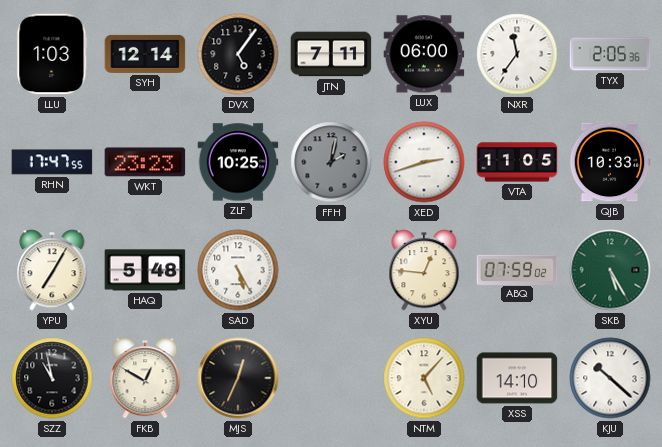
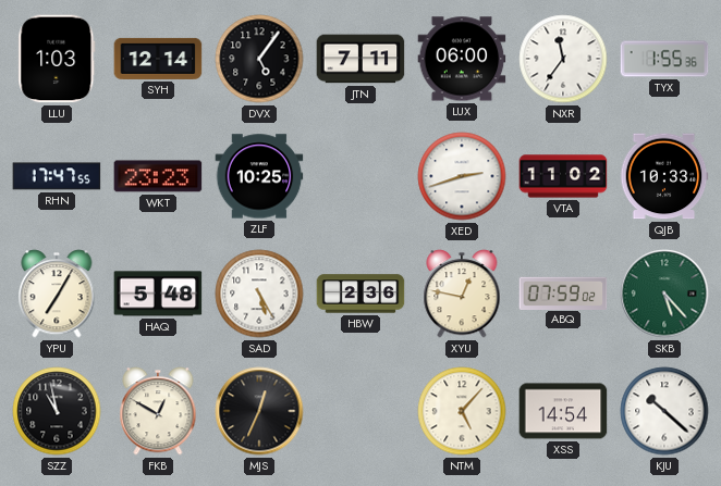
TYX: 2:05 -> 1:55
FFH: 2:02 -> none
VTA: 11:05 -> 11:02
HBW: none -> 2:36
XYU: 12:46 -> 12:47
SKB: 5:25 -> 5:23
XSS: 14:10 -> 14:54
